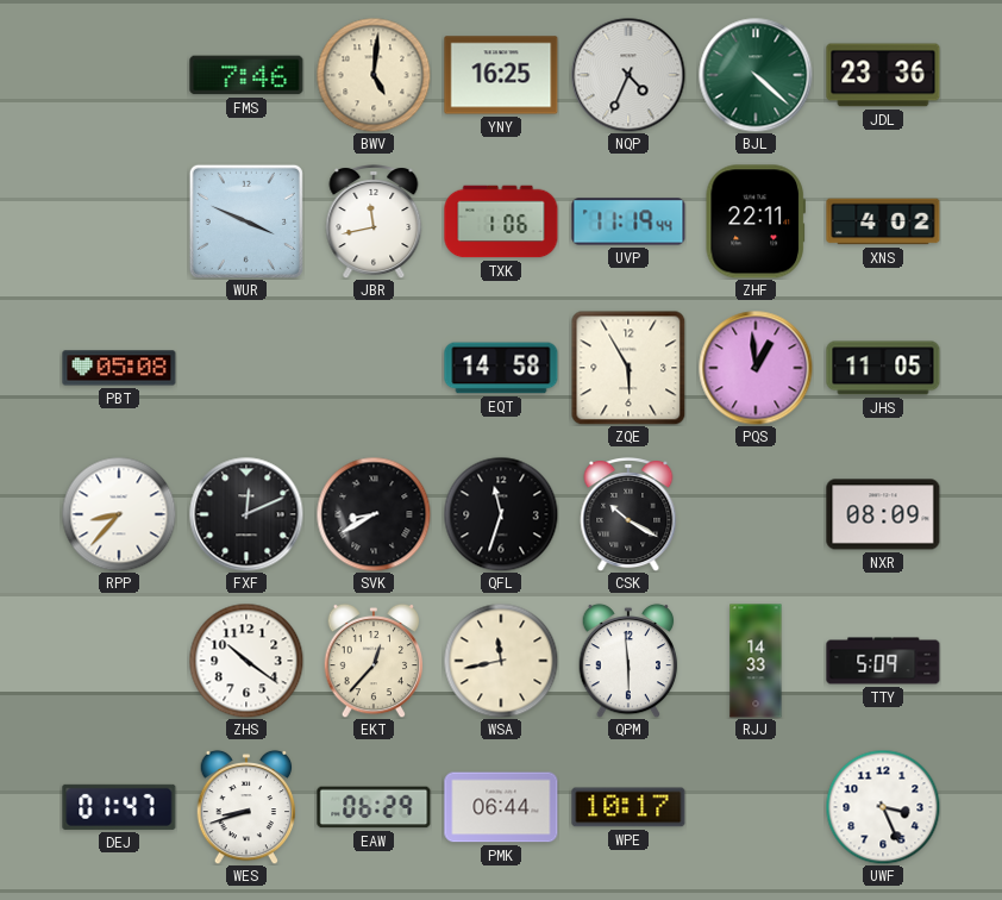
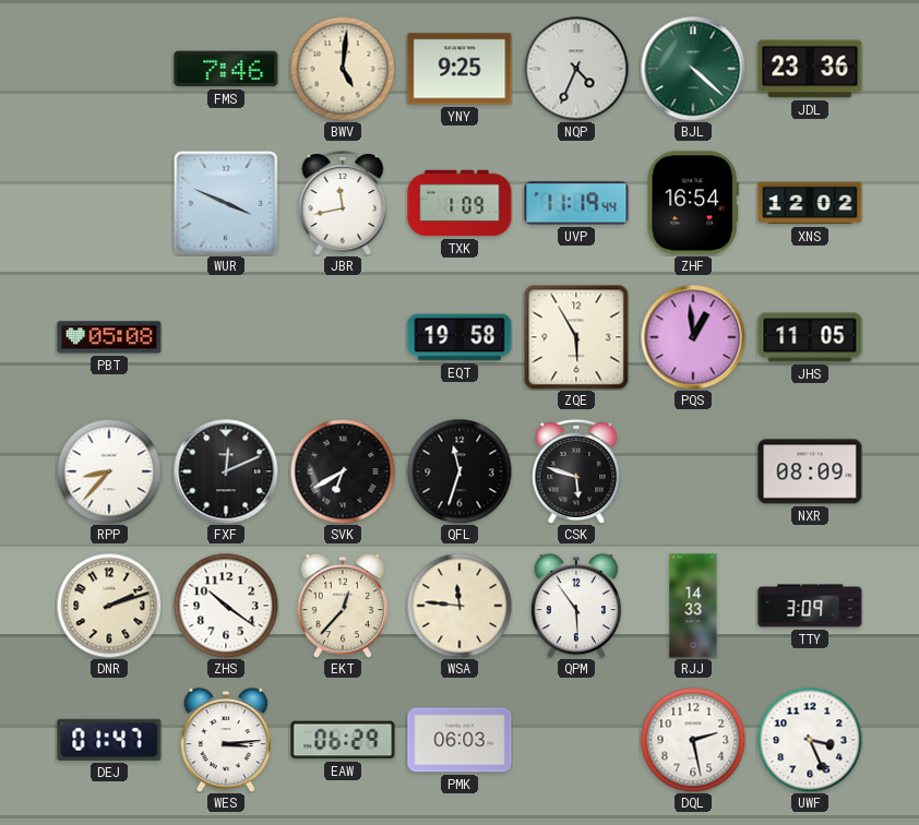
YNY: 16:25 -> 9:25
TXK: 1:06 -> 1:09
ZHF: 22:11 -> 16:54
XNS: 4:02 -> 12:02
EQT: 14:58 -> 19:58
SVK: 8:40 -> 6:40
CSK: 10:20 -> 5:48
DNR: none -> 2:12
WSA: 11:43 -> 11:46
QPM: 5:59 -> 5:54
TTY: 5:09 -> 3:09
WES: 8:42 -> 3:14
PMK: 06:44 -> 06:03
WPE: 10:17 -> none
DQL: none -> 2:28
